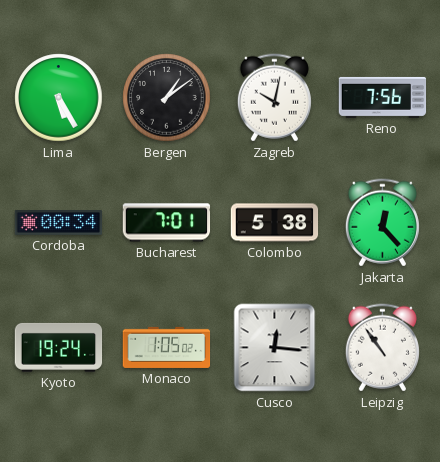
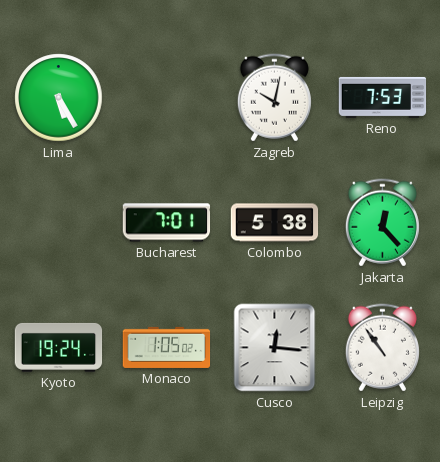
Bergen: 1:09 -> none
Reno: 7:56 -> 7:53
Cordoba: 00:34 -> none
